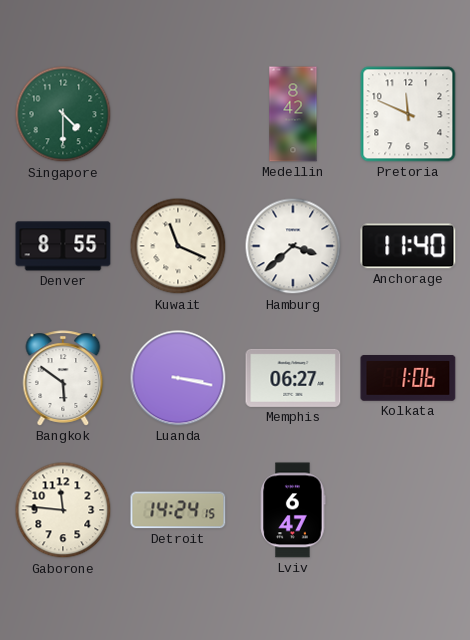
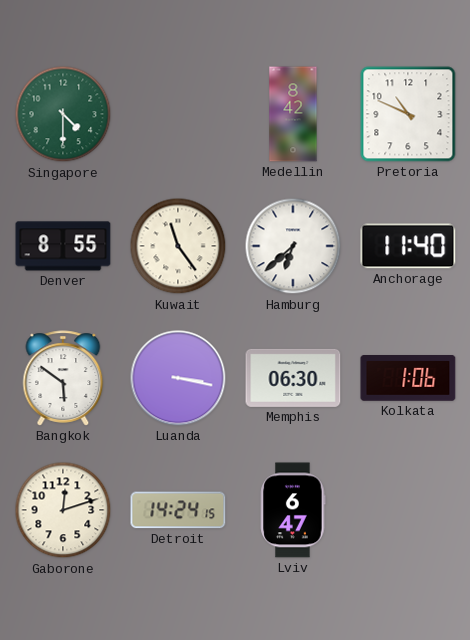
Pretoria: 11:49 -> 10:49
Kuwait: 11:19 -> 11:24
Hamburg: 3:38 -> 6:38
Memphis: 06:27 -> 06:30
Gaborone: 11:46 -> 12:12
